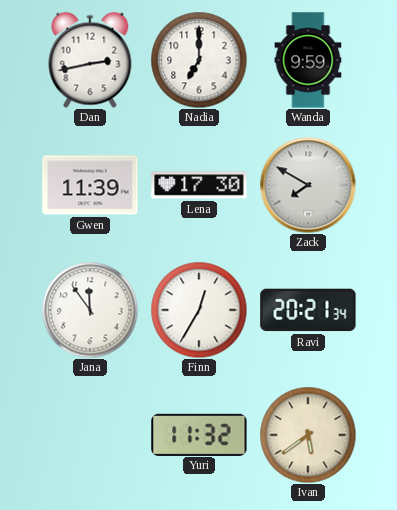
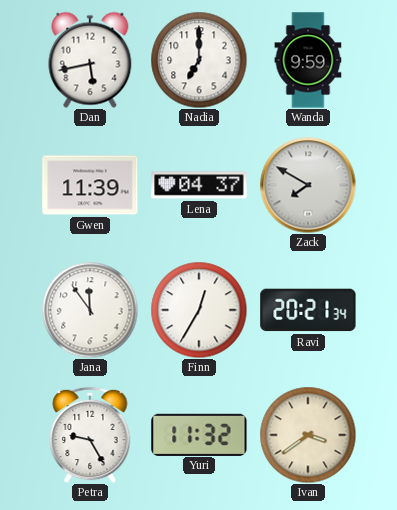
Dan: 2:43 -> 5:43
Lena: 17:30 -> 04:37
Petra: none -> 9:25
Ivan: 5:39 -> 3:39
